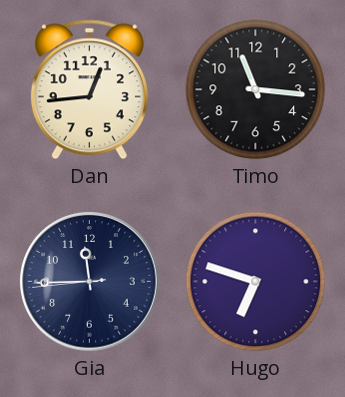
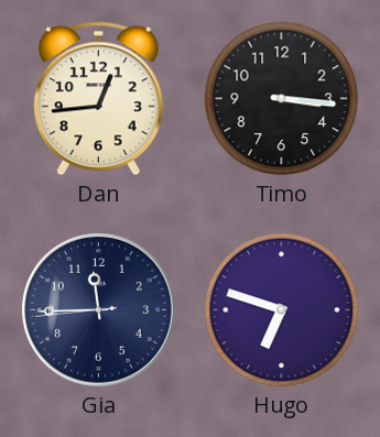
Timo: 11:16 -> 3:16
